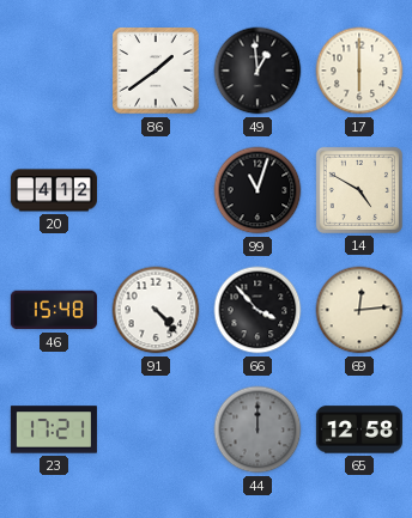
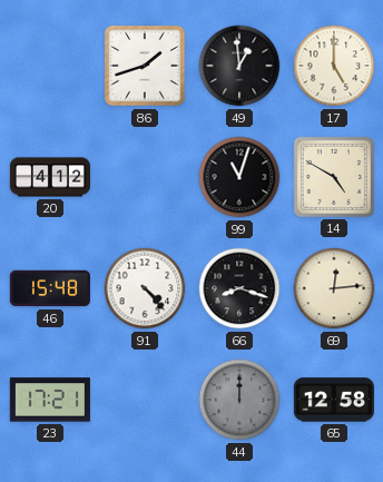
86: 1:39 -> 1:42
17: 6:00 -> 5:00
66: 3:53 -> 8:18
